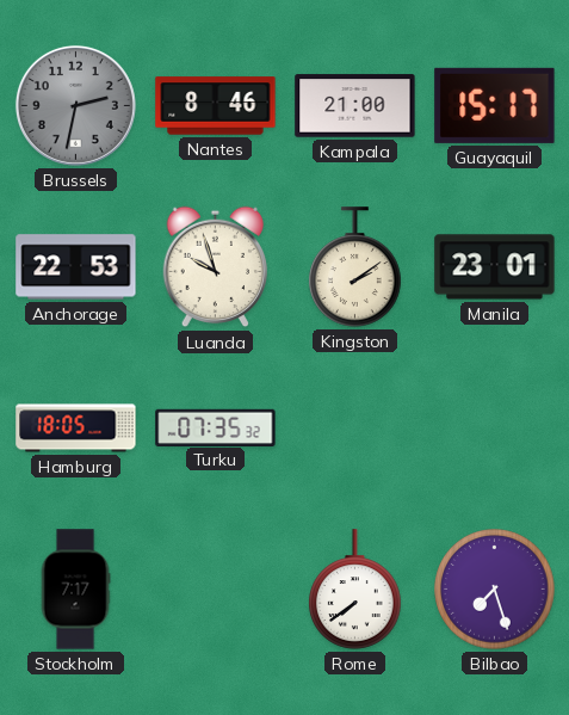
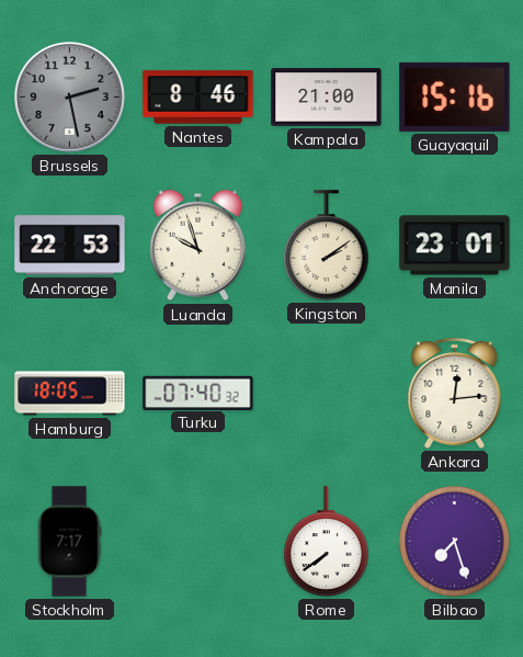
Brussels: 2:32 -> 2:28
Guayaquil: 15:17 -> 15:16
Turku: 07:35 -> 07:40
Ankara: none -> 12:14
